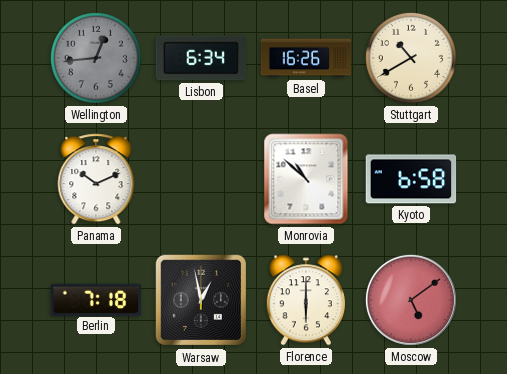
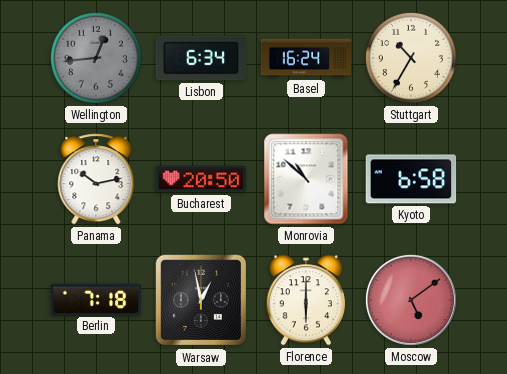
Basel: 16:26 -> 16:24
Stuttgart: 10:40 -> 10:35
Panama: 10:11 -> 10:13
Bucharest: none -> 20:50
